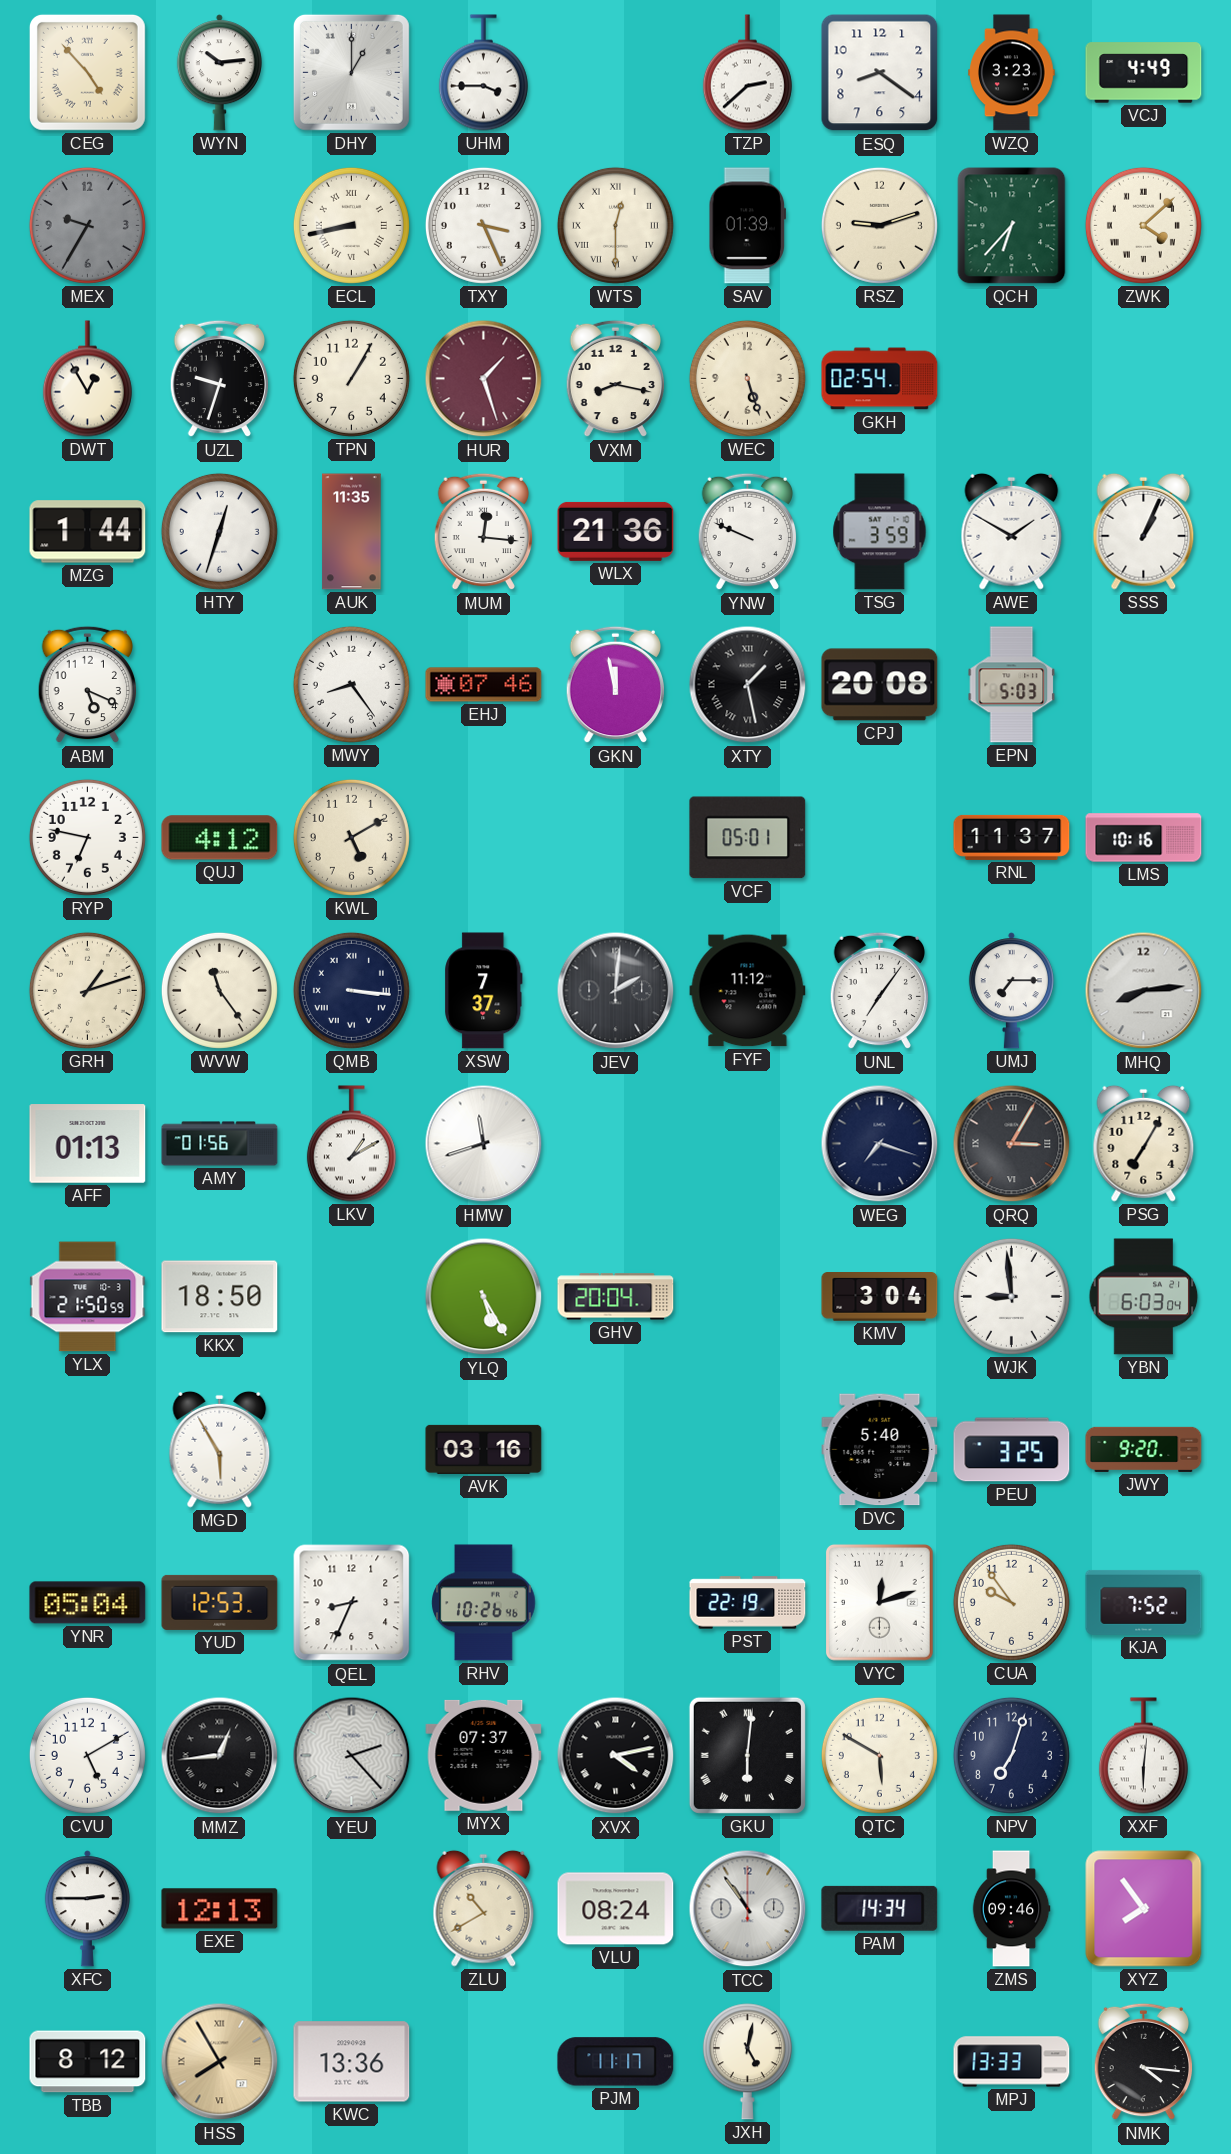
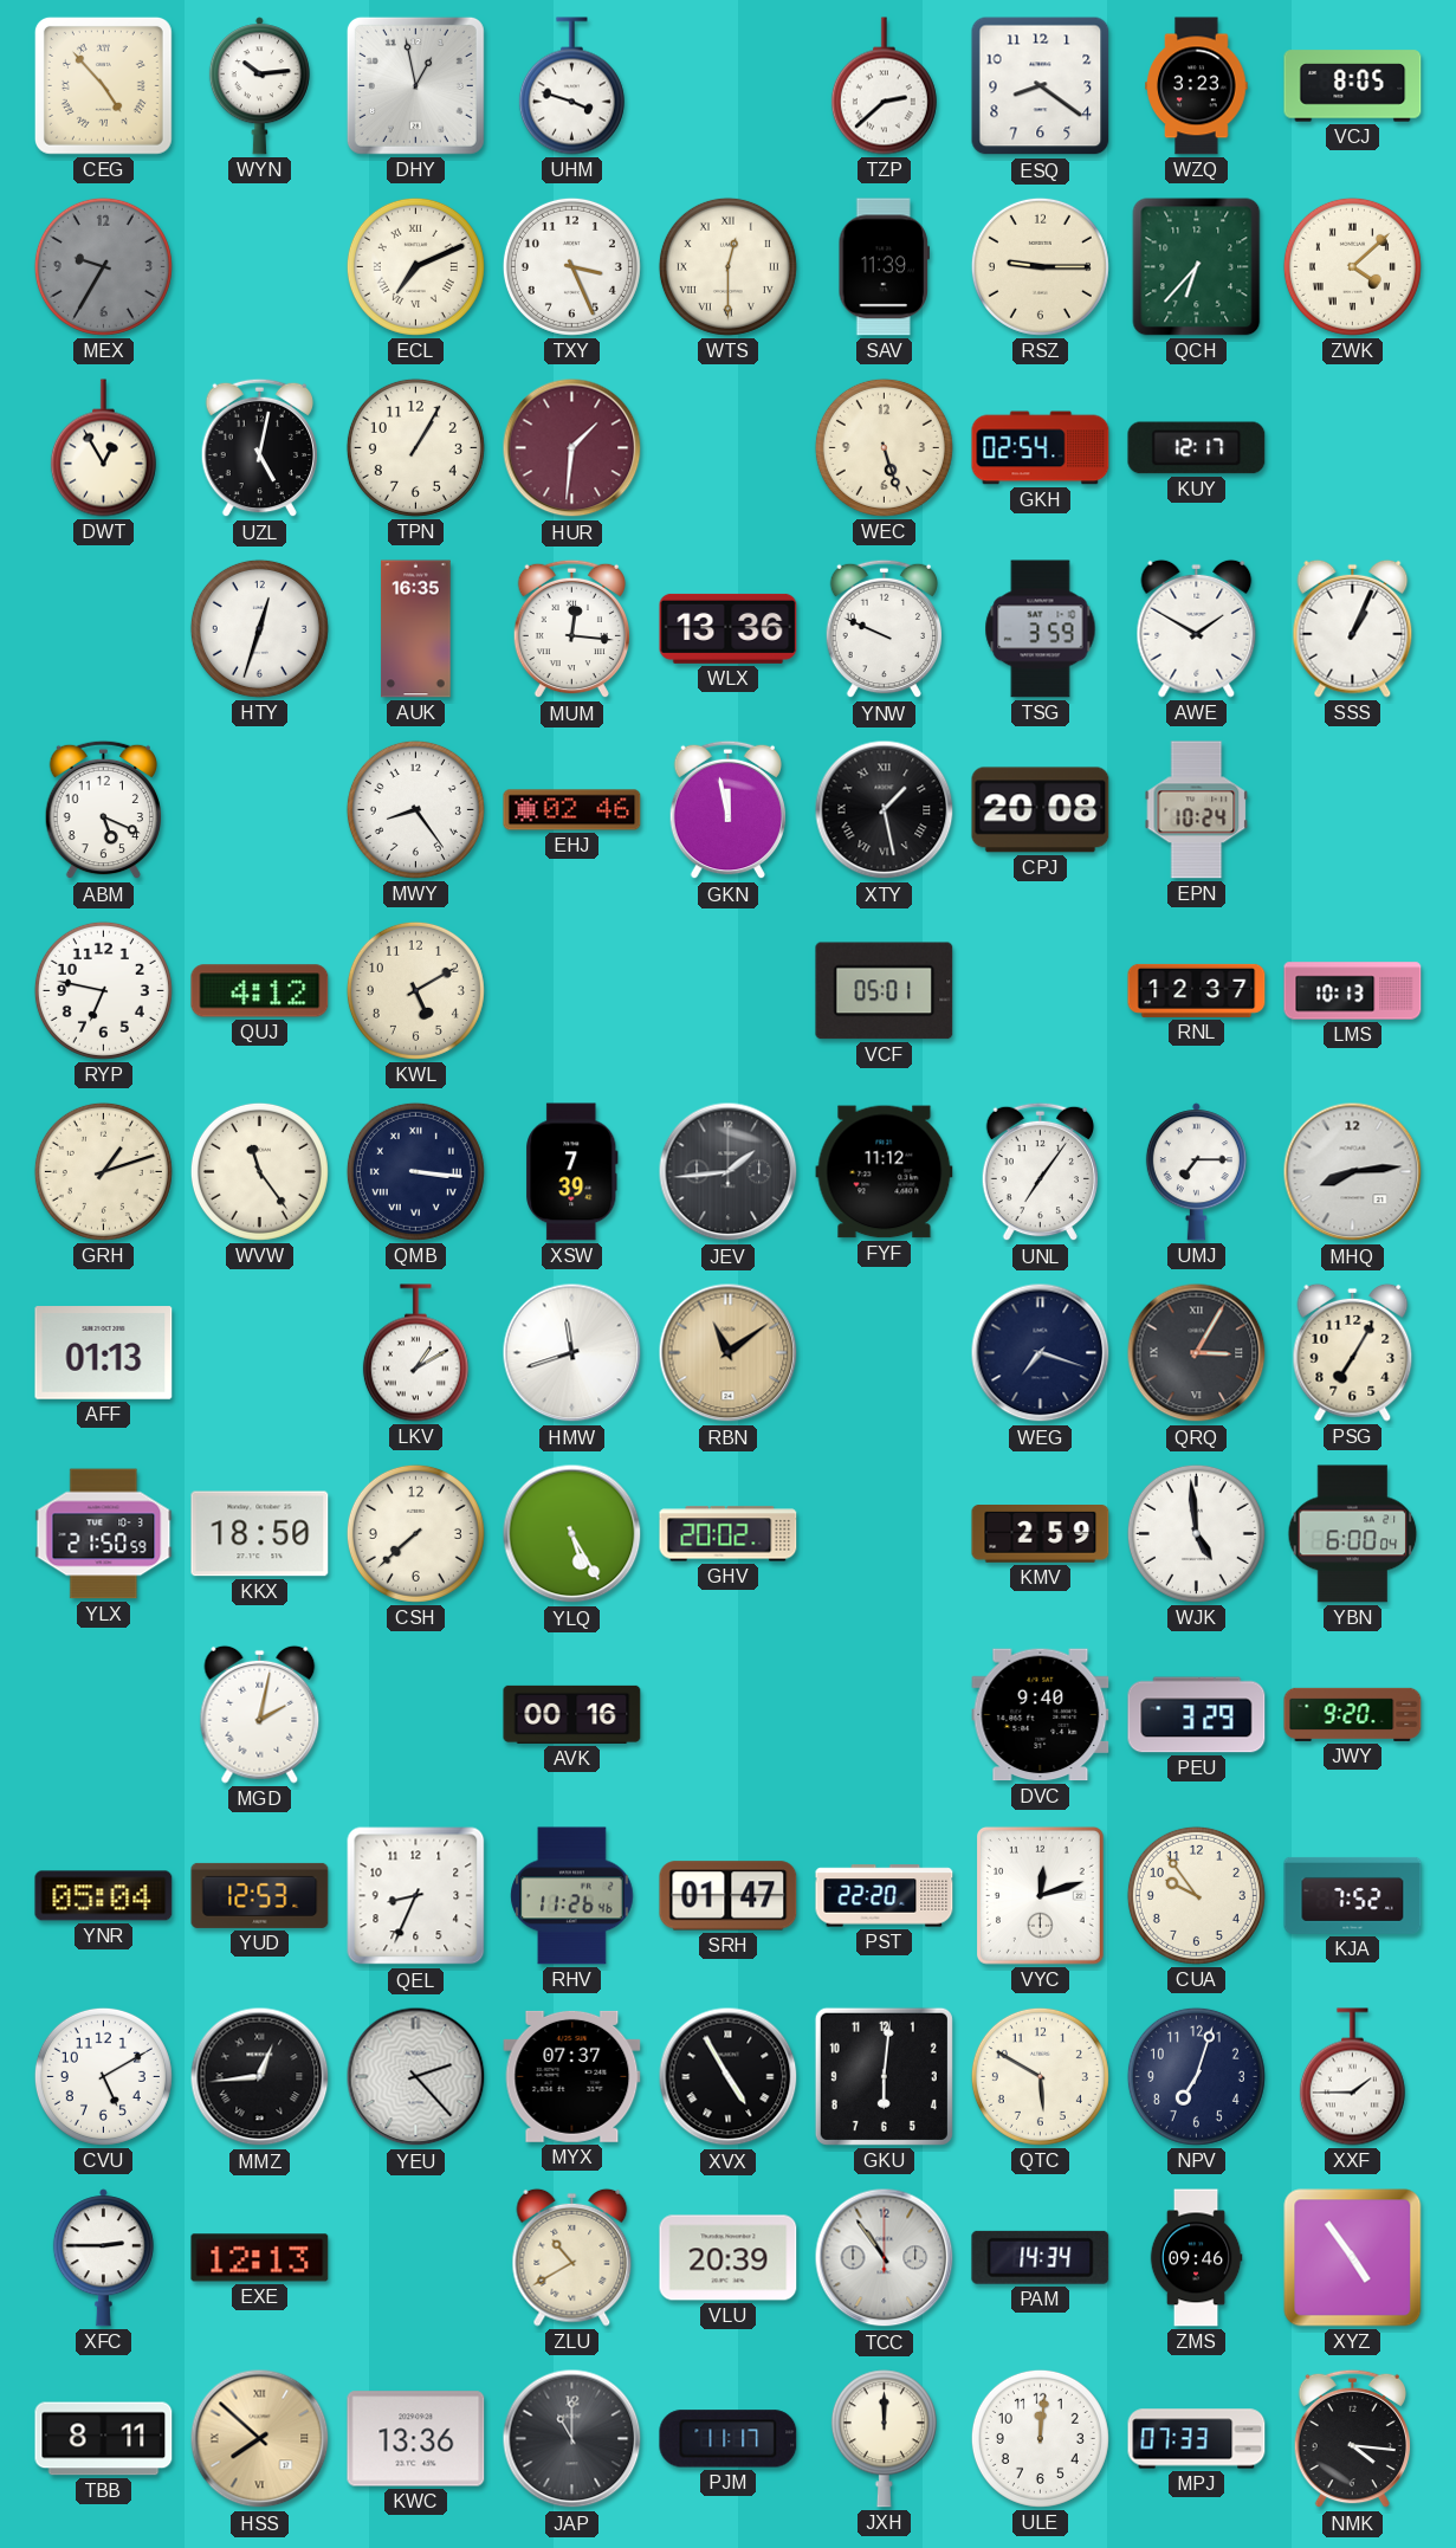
DHY: 1:00 -> 12:58
UHM: 3:45 -> 3:48
VCJ: 4:49 -> 8:05
ECL: 8:43 -> 7:11
SAV: 01:39 -> 11:39
RSZ: 9:12 -> 9:15
UZL: 9:33 -> 5:02
HUR: 1:27 -> 1:31
VXM: 8:17 -> none
KUY: none -> 12:17
MZG: 1:44 -> none
AUK: 11:35 -> 16:35
WLX: 21:36 -> 13:36
EHJ: 07:46 -> 02:46
EPN: 5:03 -> 10:24
RNL: 11:37 -> 12:37
LMS: 10:16 -> 10:13
XSW: 7:37 -> 7:39
JEV: 2:01 -> 1:44
AMY: 01:56 -> none
RBN: none -> 11:09
CSH: none -> 7:38
GHV: 20:04 -> 20:02
KMV: 3:04 -> 2:59
WJK: 8:59 -> 4:59
YBN: 6:03 -> 6:00
MGD: 5:55 -> 2:02
AVK: 03:16 -> 00:16
DVC: 5:40 -> 9:40
PEU: 3:25 -> 3:29
RHV: 10:26 -> 11:26
SRH: none -> 01:47
PST: 22:19 -> 22:20
XVX: 4:13 -> 4:55
GKU numerals: Roman -> Arabic
XXF: 6:01 -> 1:45
VLU: 08:24 -> 20:39
XYZ: 7:54 -> 4:54
TBB: 8:12 -> 8:11
HSS: 7:55 -> 7:52
JAP: none -> 11:00
JXH: 5:02 -> 12:00
ULE: none -> 12:01
MPJ: 13:33 -> 07:33
